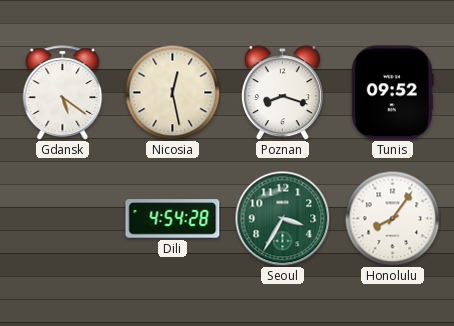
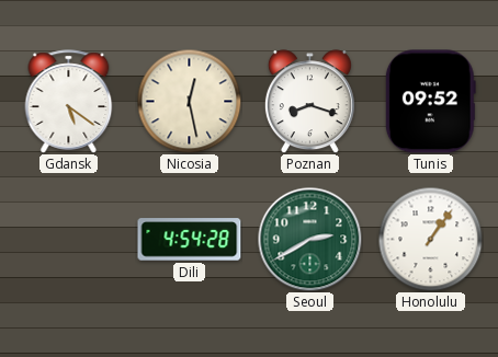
Seoul: 3:35 -> 2:40
Honolulu: 8:06 -> 1:06
